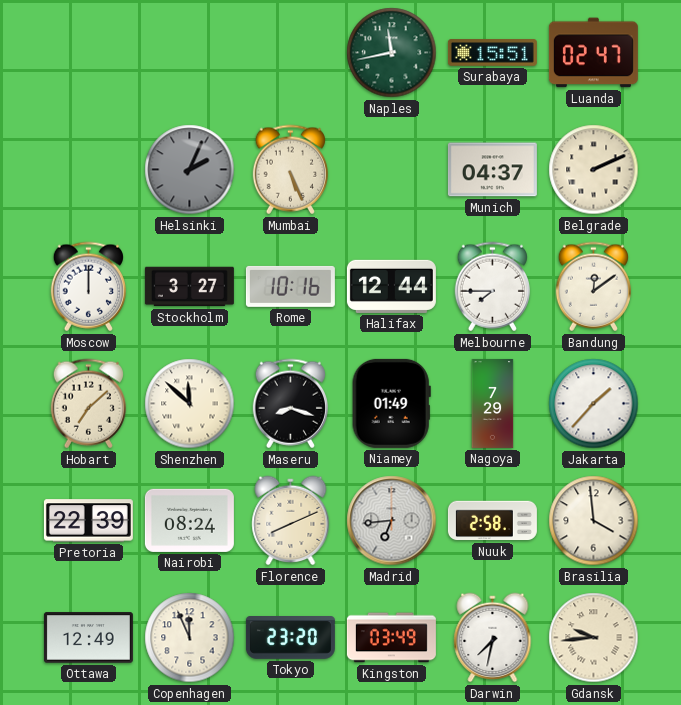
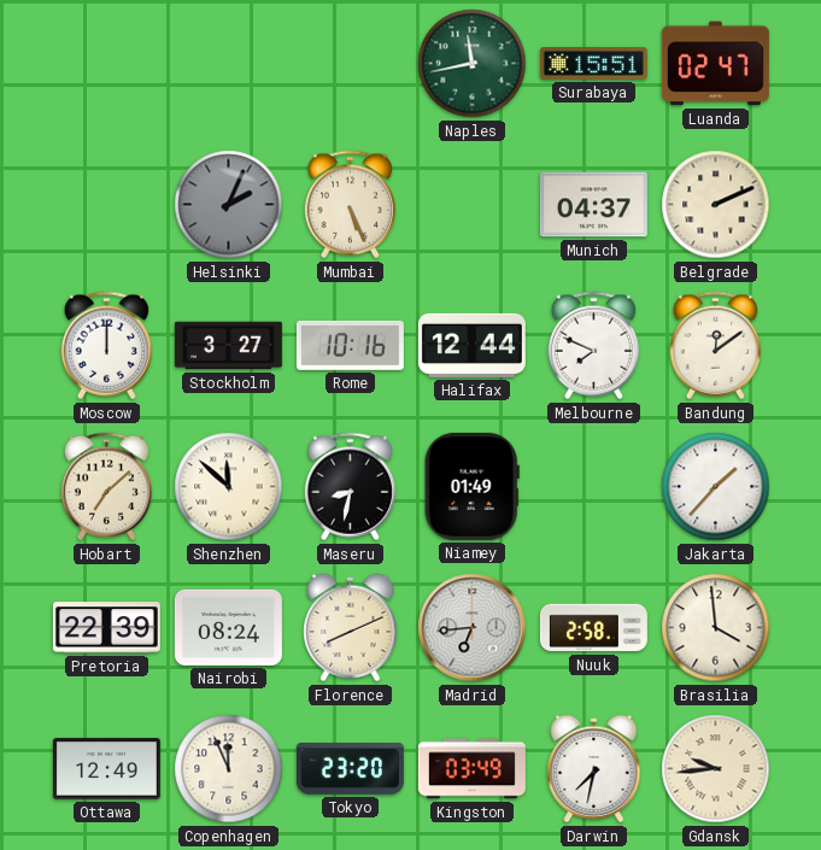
Melbourne: 7:45 -> 7:49
Maseru: 8:18 -> 8:32
Nagoya: 7:29 -> none
